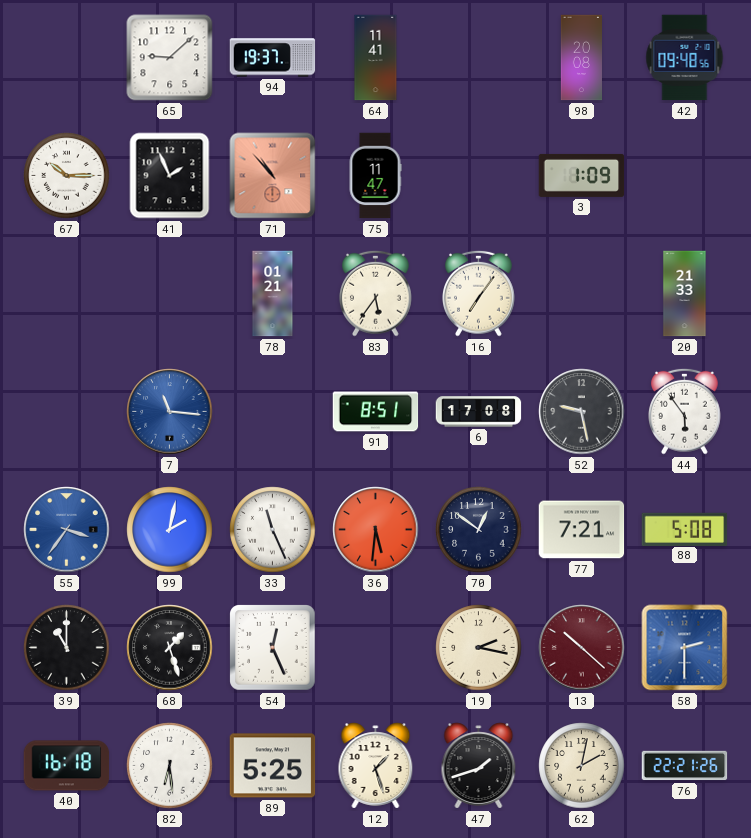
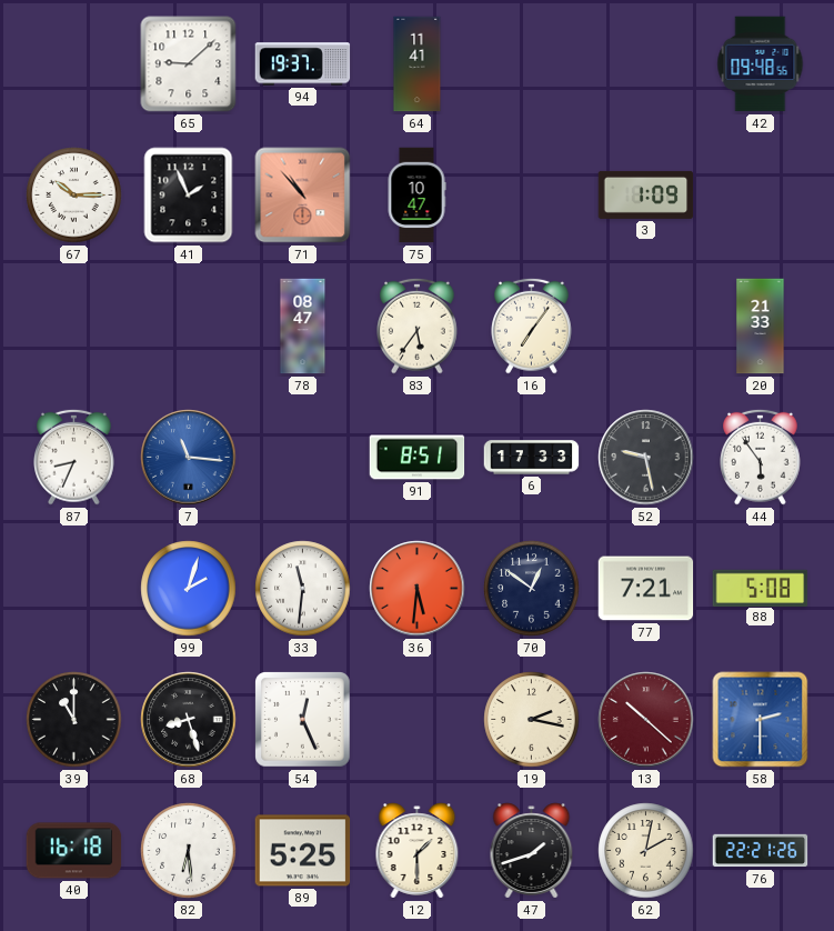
98: 20:08 -> none
75: 11:47 -> 10:47
78: 01:21 -> 08:47
87: none -> 8:34
6: 17:08 -> 17:33
55: 3:36 -> none
99: 2:02 -> 2:03
33: 11:26 -> 11:31
68: 1:27 -> 8:27
12: 1:27 -> 1:30
